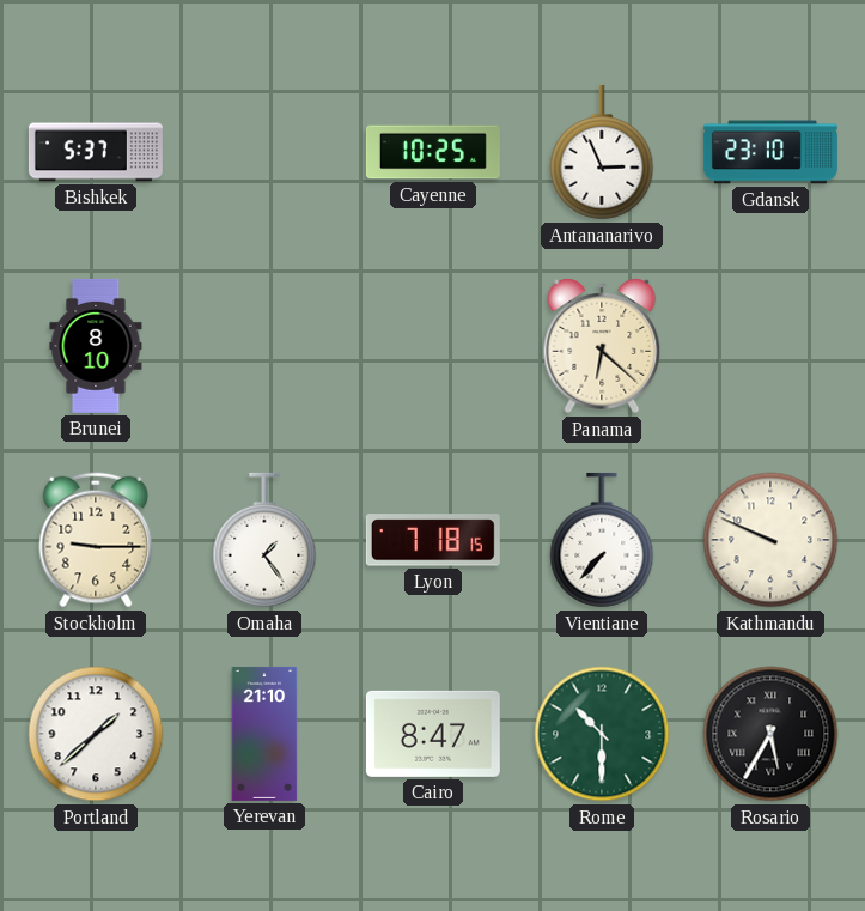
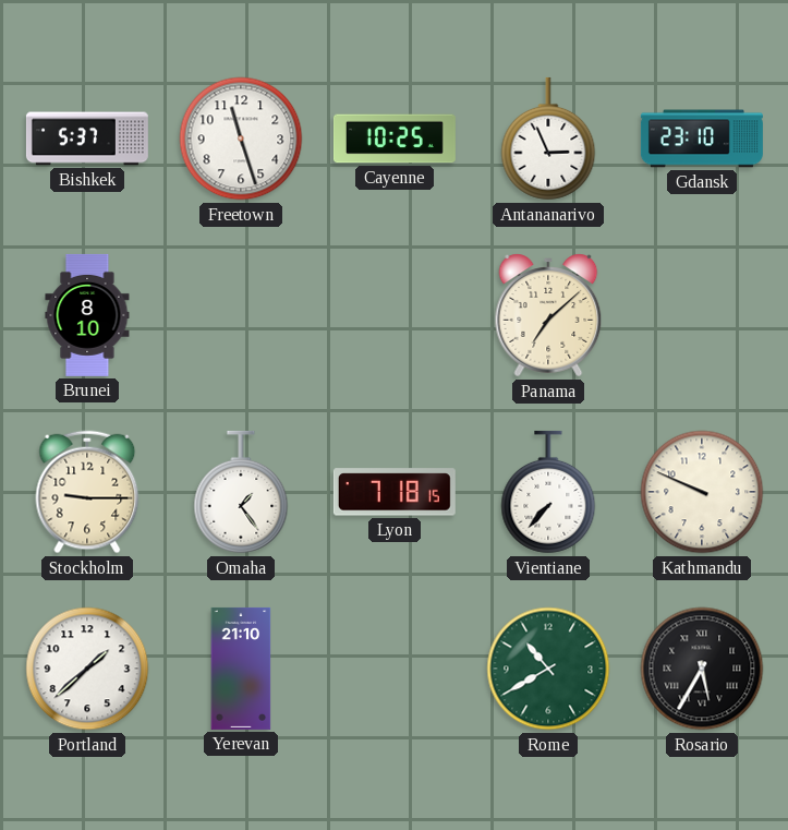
Freetown: none -> 11:27
Panama: 6:22 -> 7:08
Cairo: 8:47 -> none
Rome: 10:30 -> 10:40
